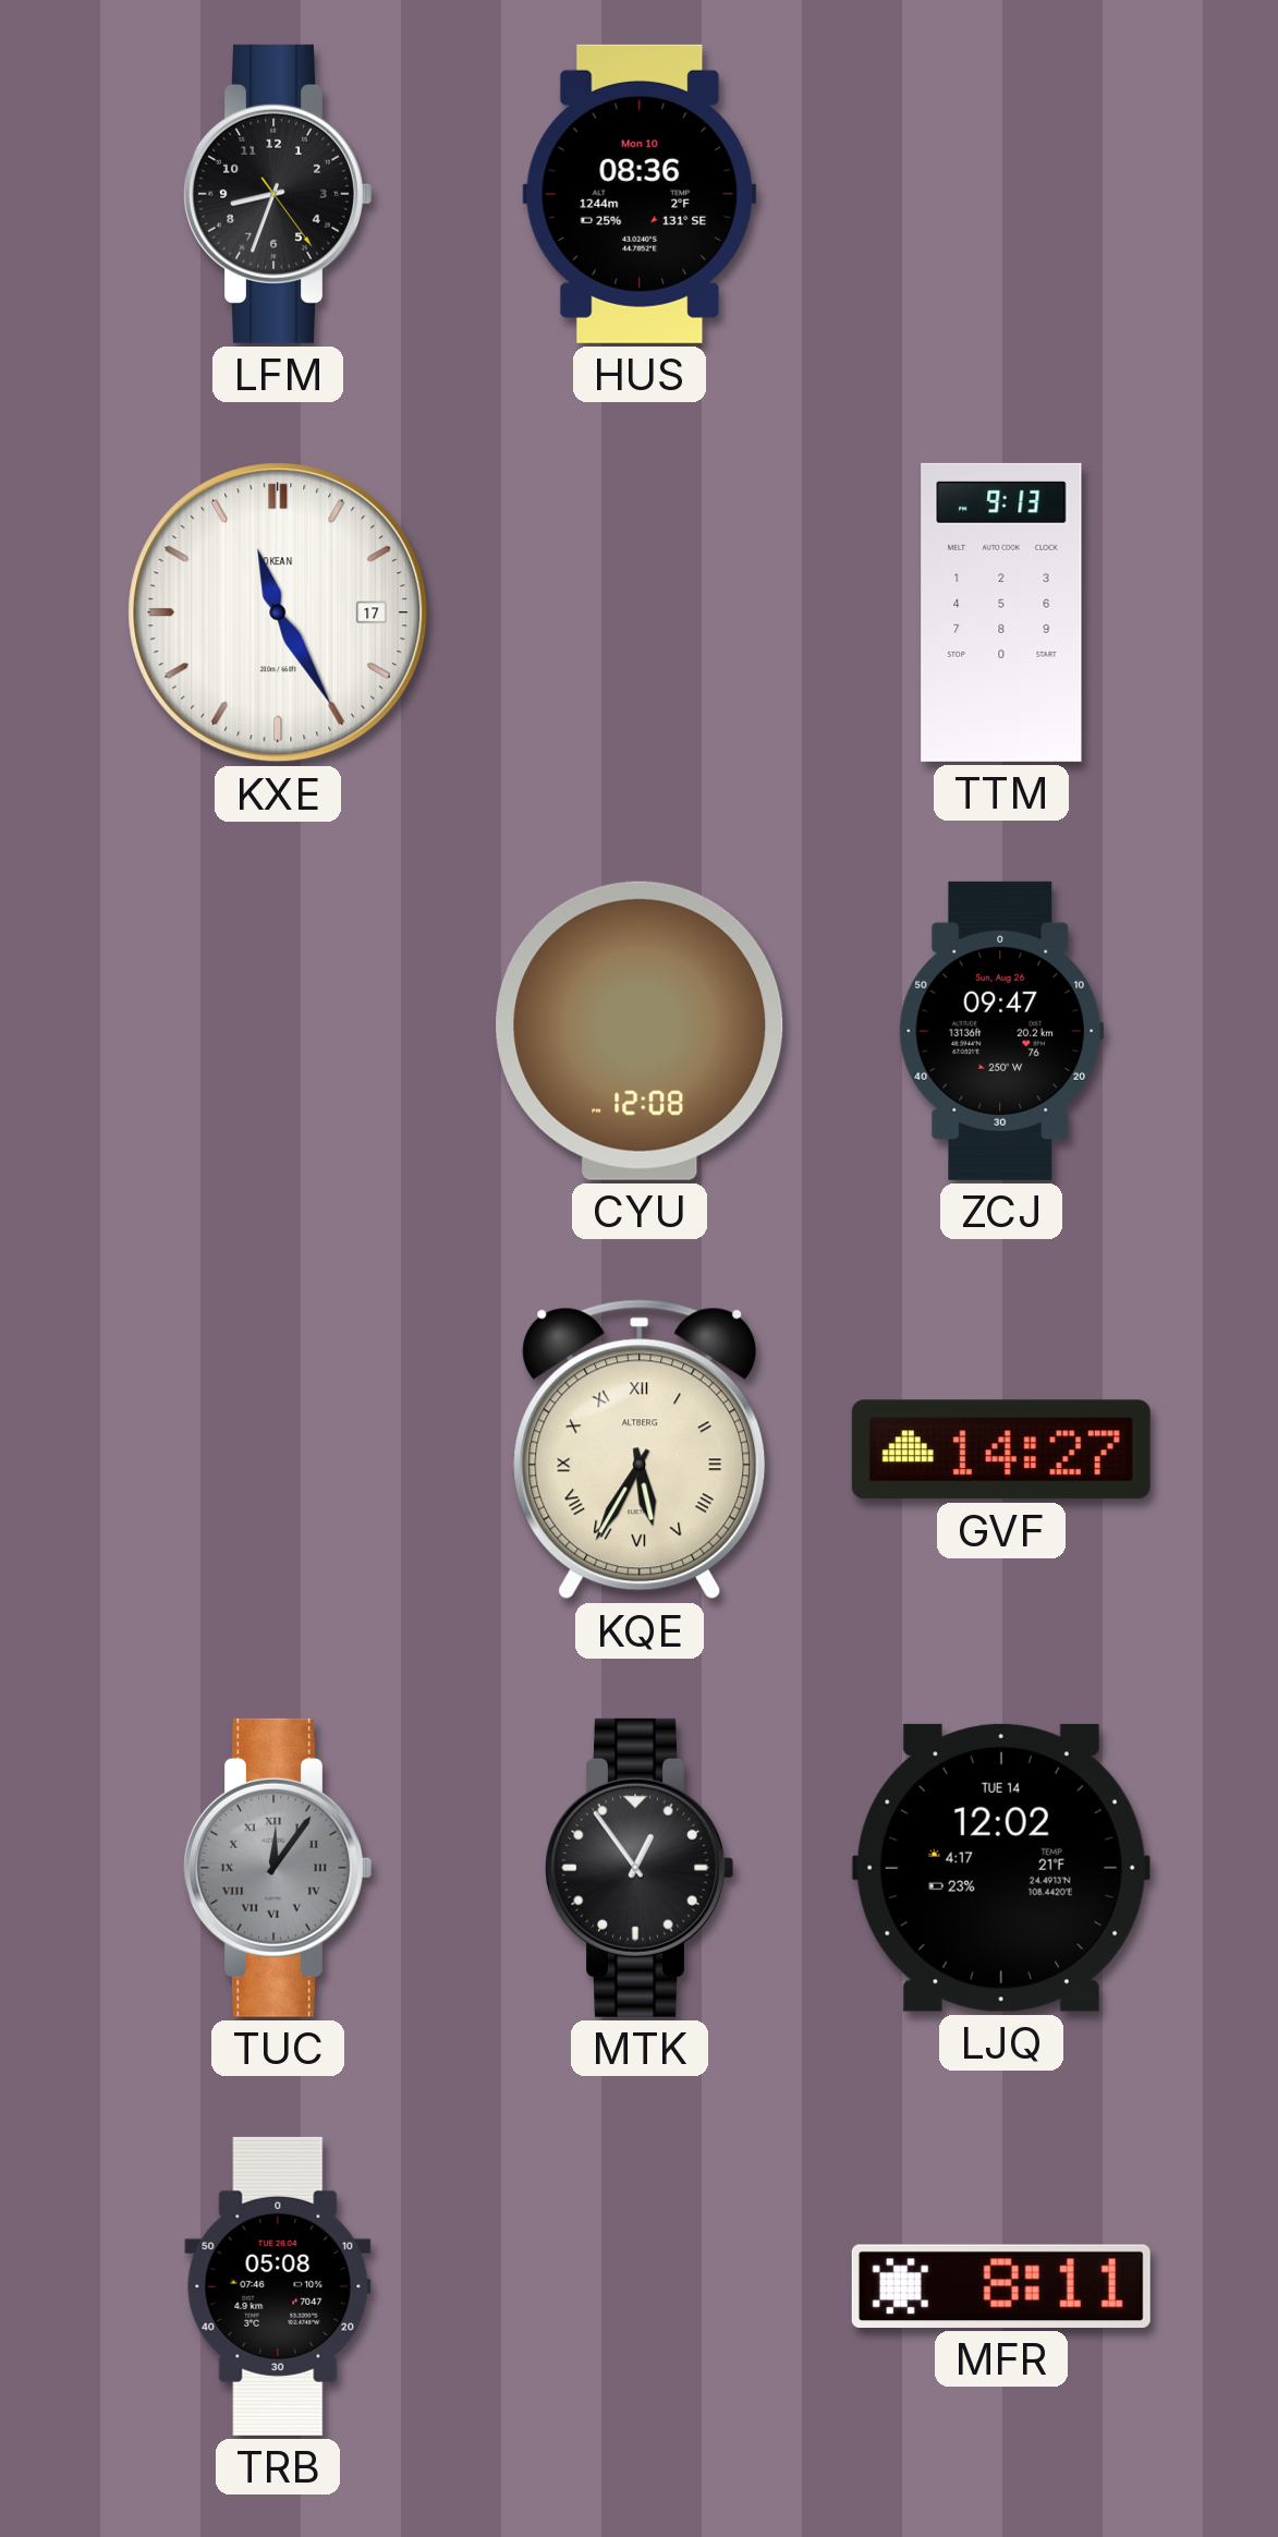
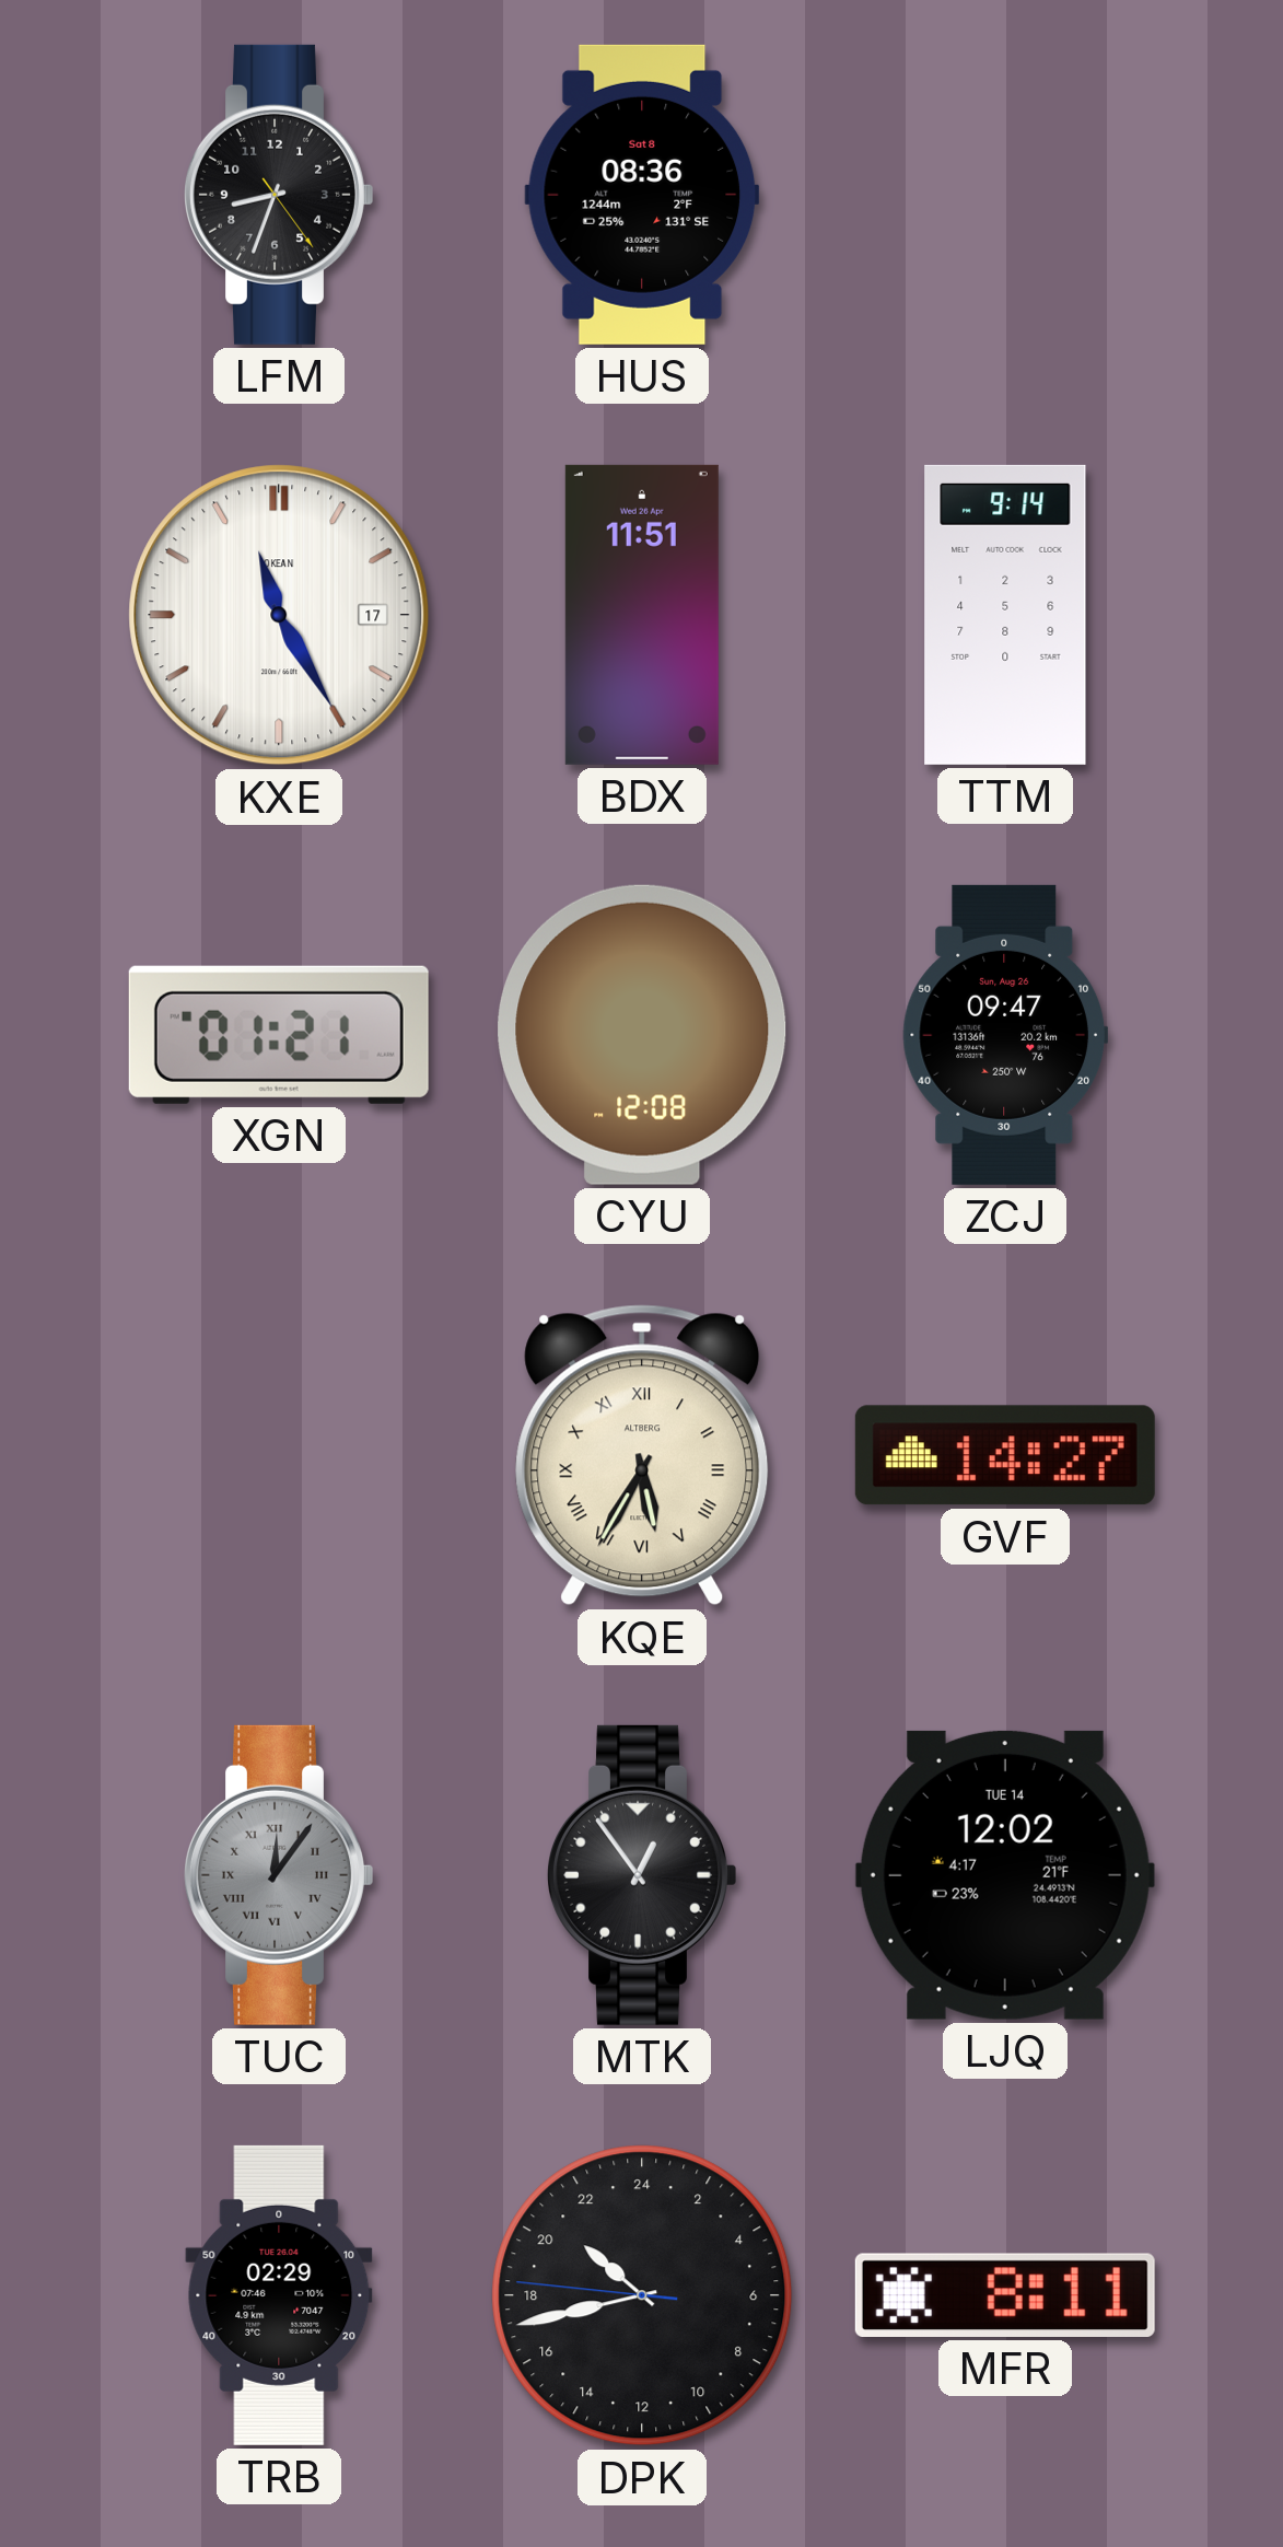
HUS date: Mon 10 -> Sat 8
BDX: none -> 11:51
TTM: 9:13 -> 9:14
XGN: none -> 01:21
TRB: 05:08 -> 02:29
DPK: none -> 20:42
